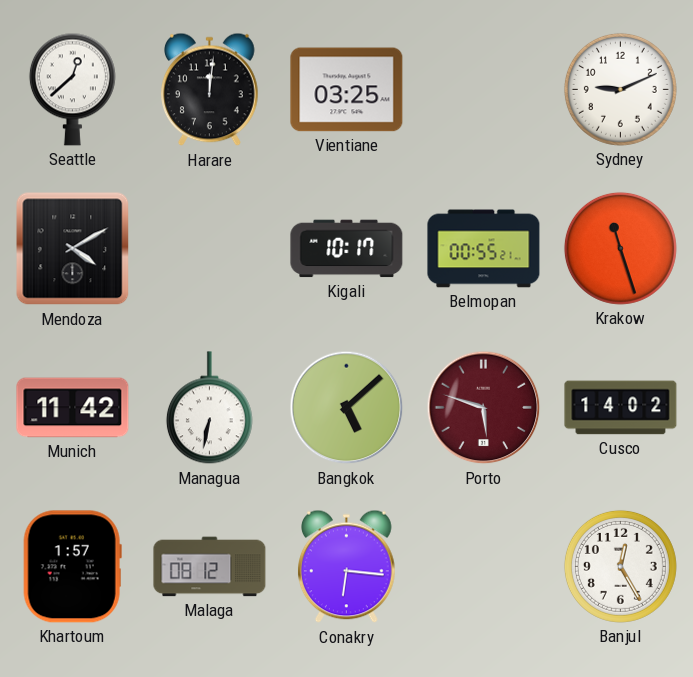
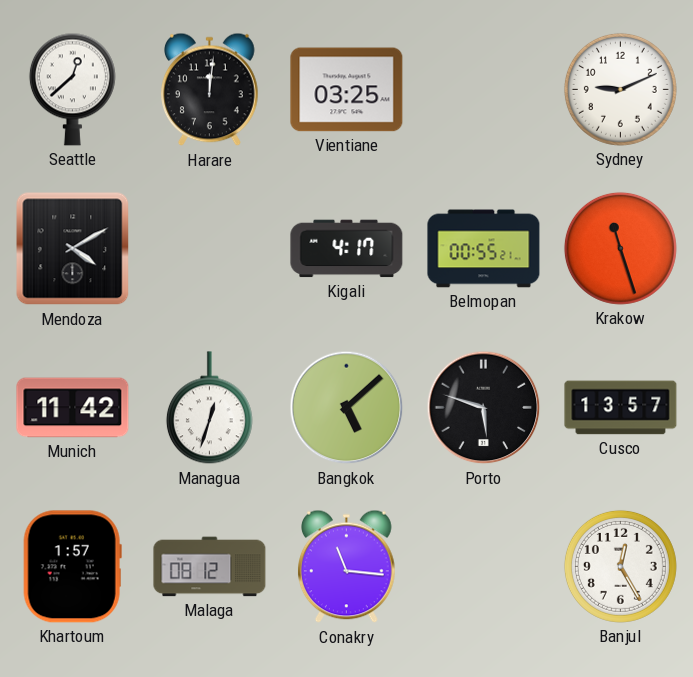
Kigali: 10:17 -> 4:17
Managua: 6:32 -> 12:33
Porto dial: burgundy -> black
Cusco: 14:02 -> 13:57
Conakry: 6:16 -> 11:16
